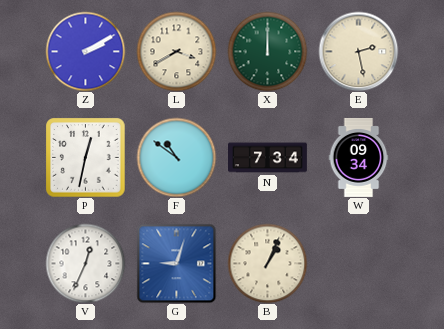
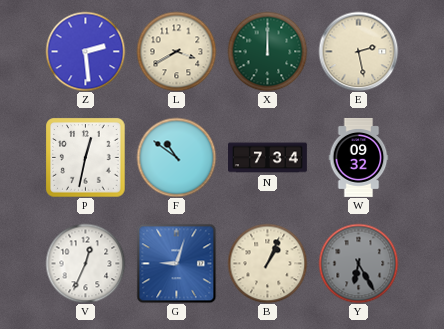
Z: 2:10 -> 2:29
W: 09:34 -> 09:32
Y: none -> 6:25
